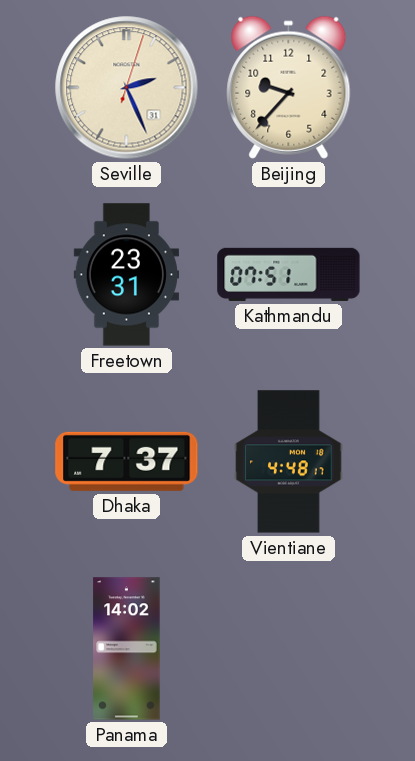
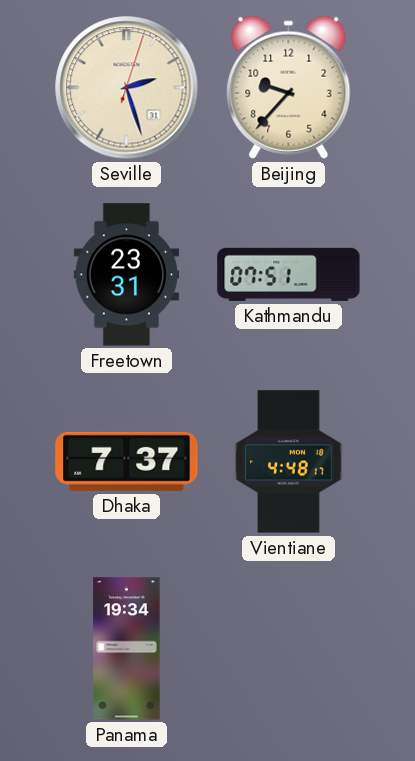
Seville: 2:26 -> 2:27
Panama: 14:02 -> 19:34
